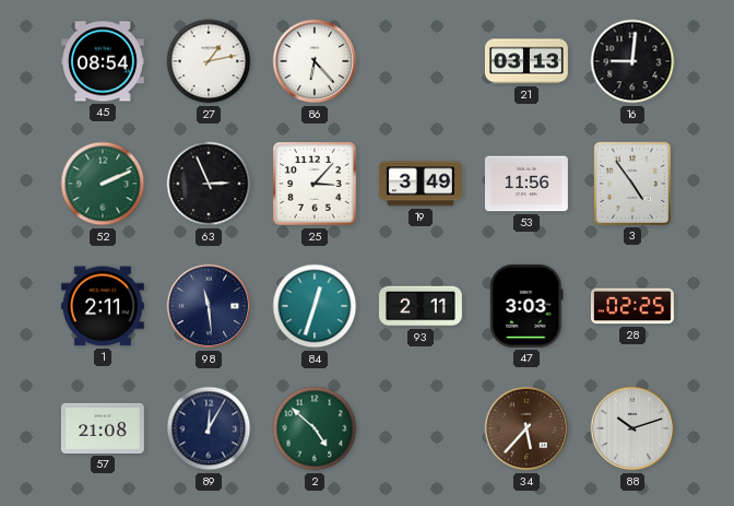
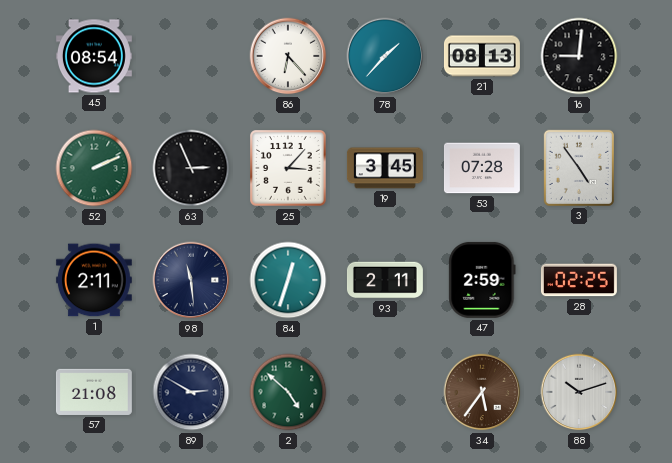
27: 1:13 -> none
78: none -> 1:37
21: 03:13 -> 08:13
19: 3:49 -> 3:45
53: 11:56 -> 07:28
47: 3:03 -> 2:59
89: 12:05 -> 2:50
34: 5:37 -> 5:36
